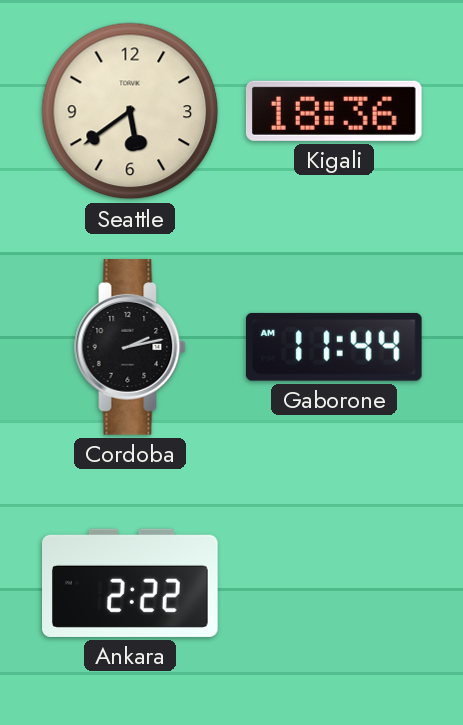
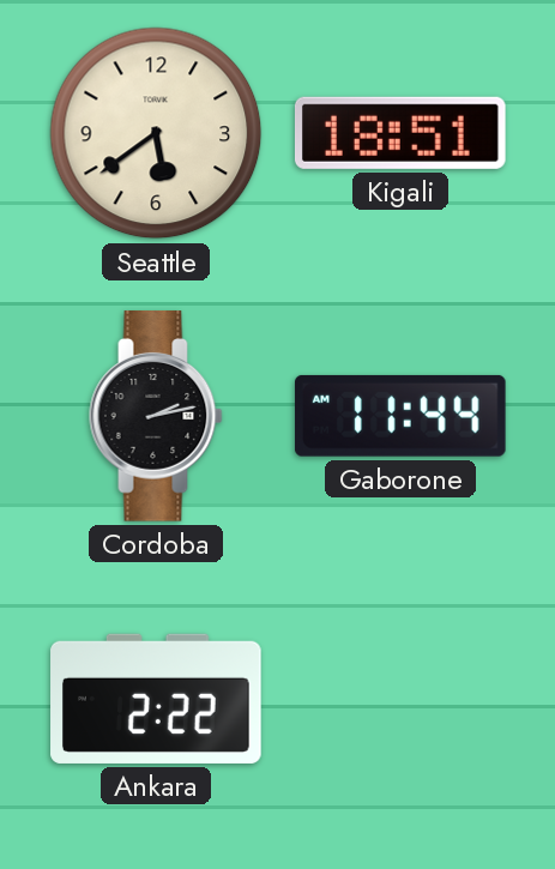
Kigali: 18:36 -> 18:51
